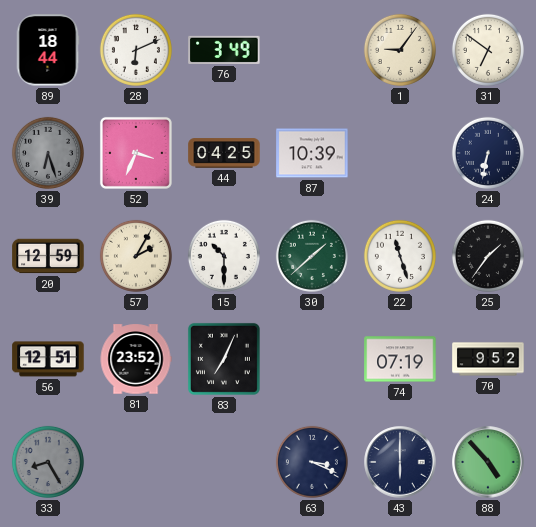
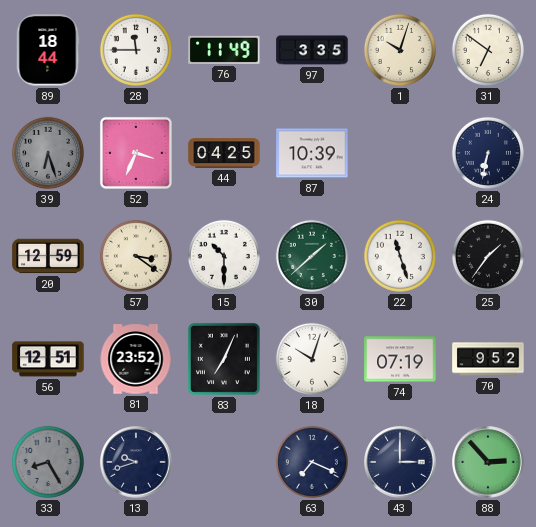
28: 6:11 -> 11:45
76: 3:49 -> 11:49
97: none -> 3:35
1: 9:06 -> 10:03
57: 2:05 -> 3:21
18: none -> 10:03
13: none -> 9:42
63: 3:19 -> 7:19
43: 6:00 -> 3:00
88: 4:53 -> 2:53
